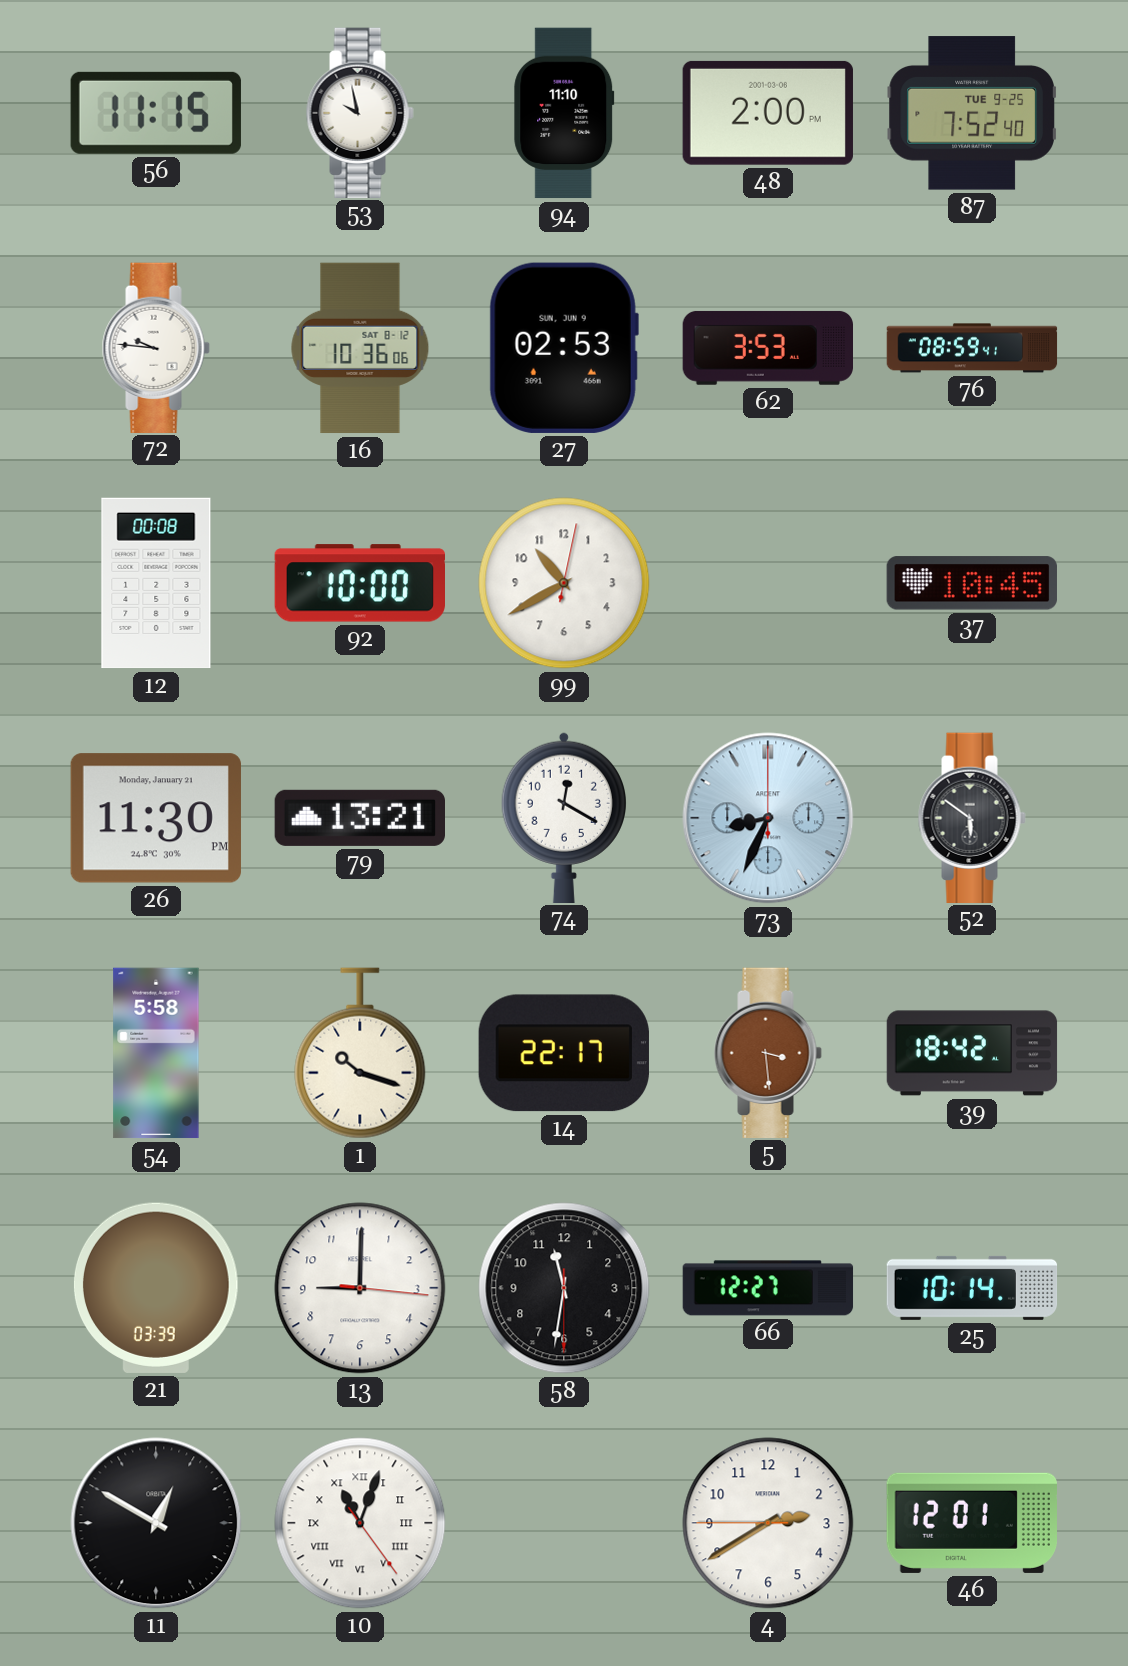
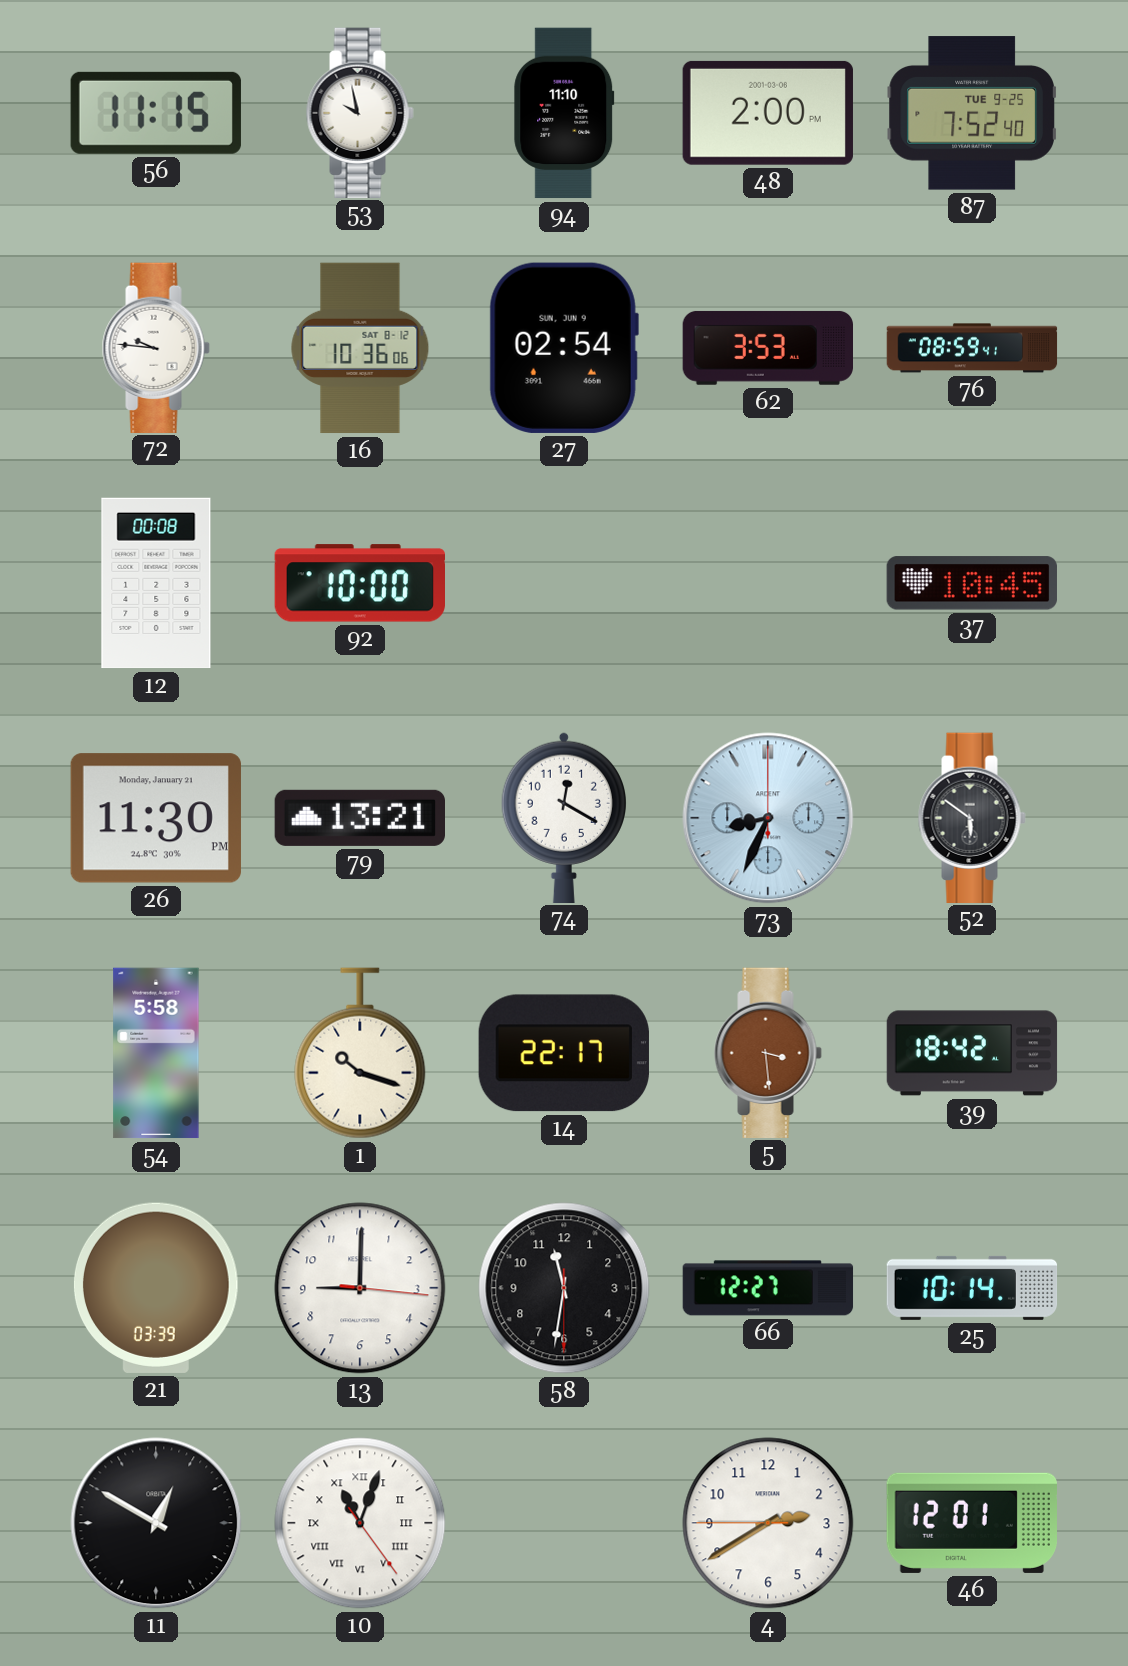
27: 02:53 -> 02:54
99: 10:40 -> none
